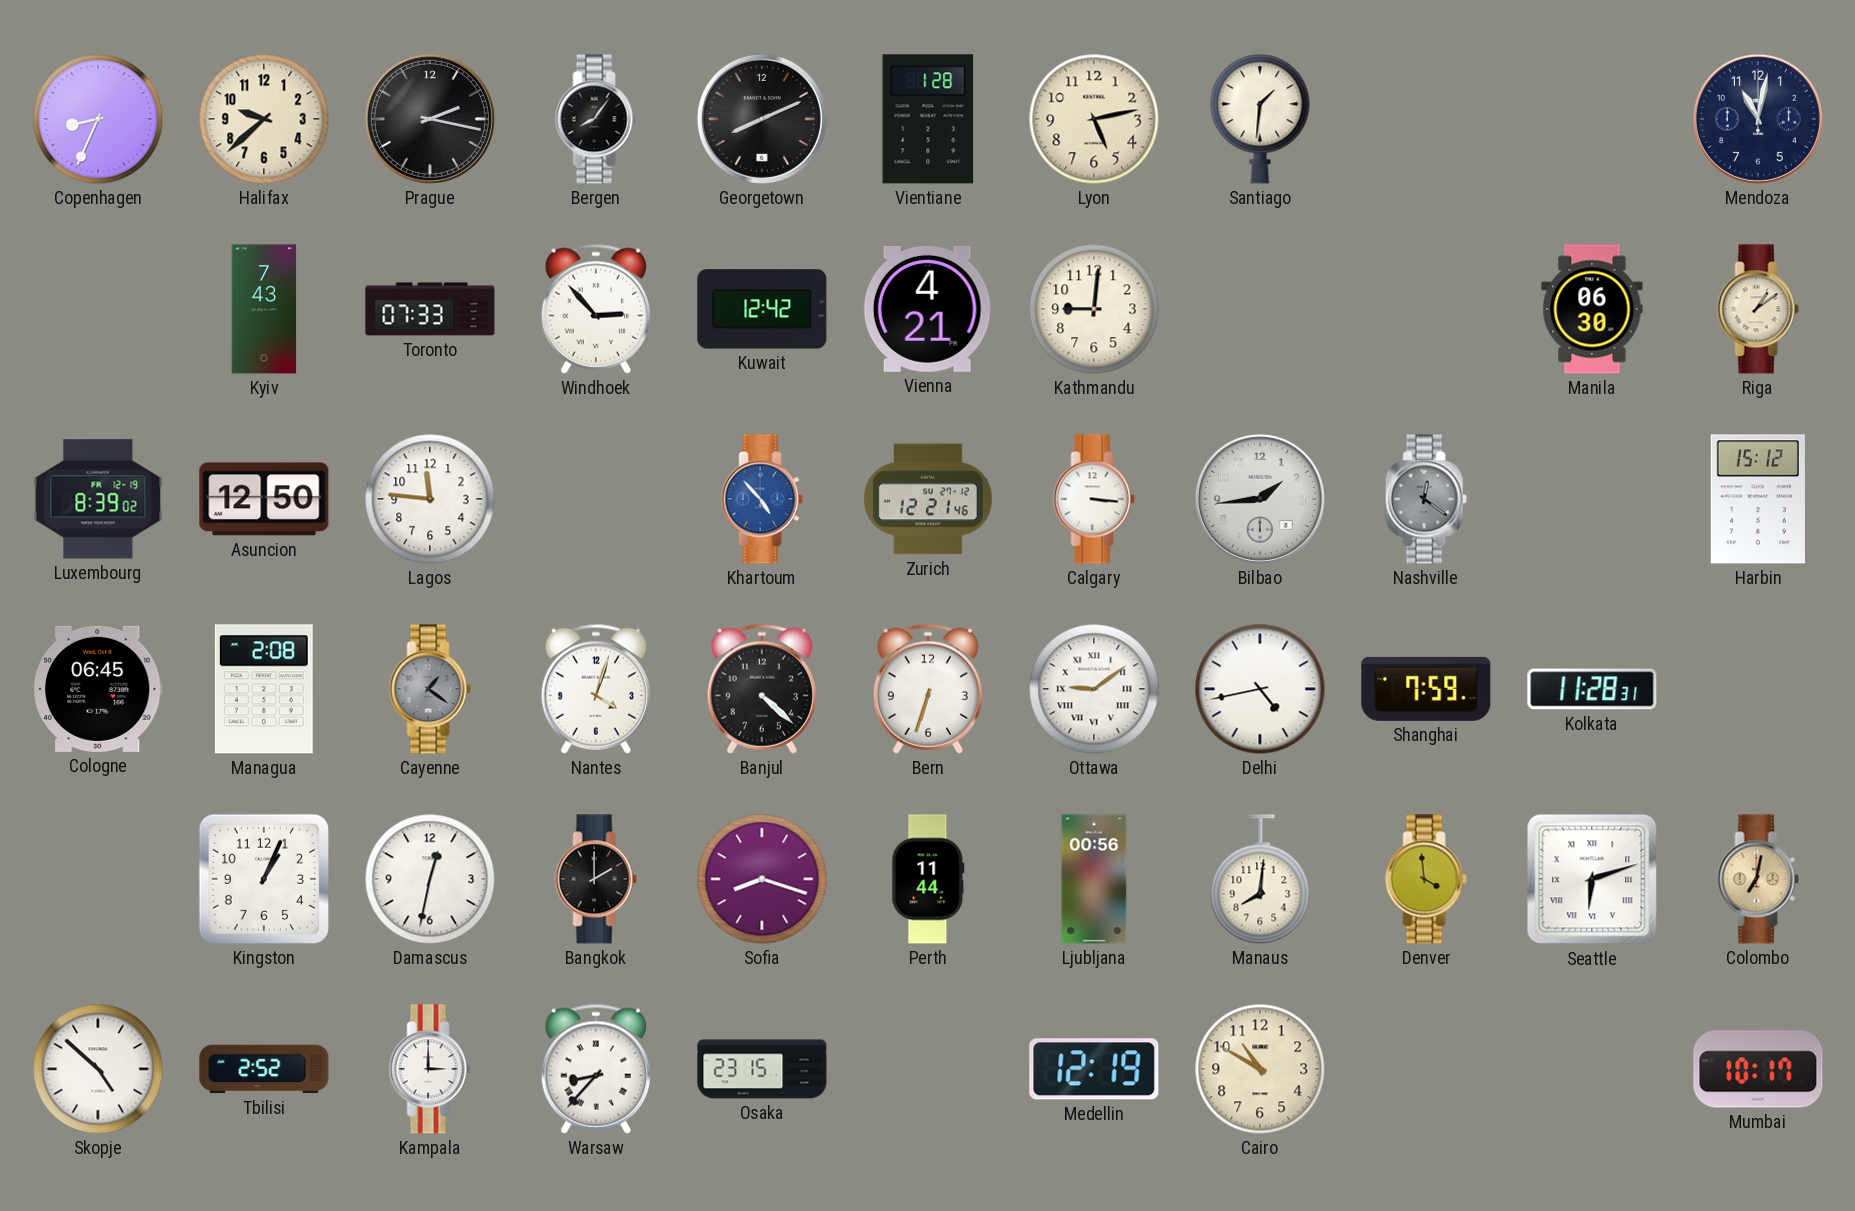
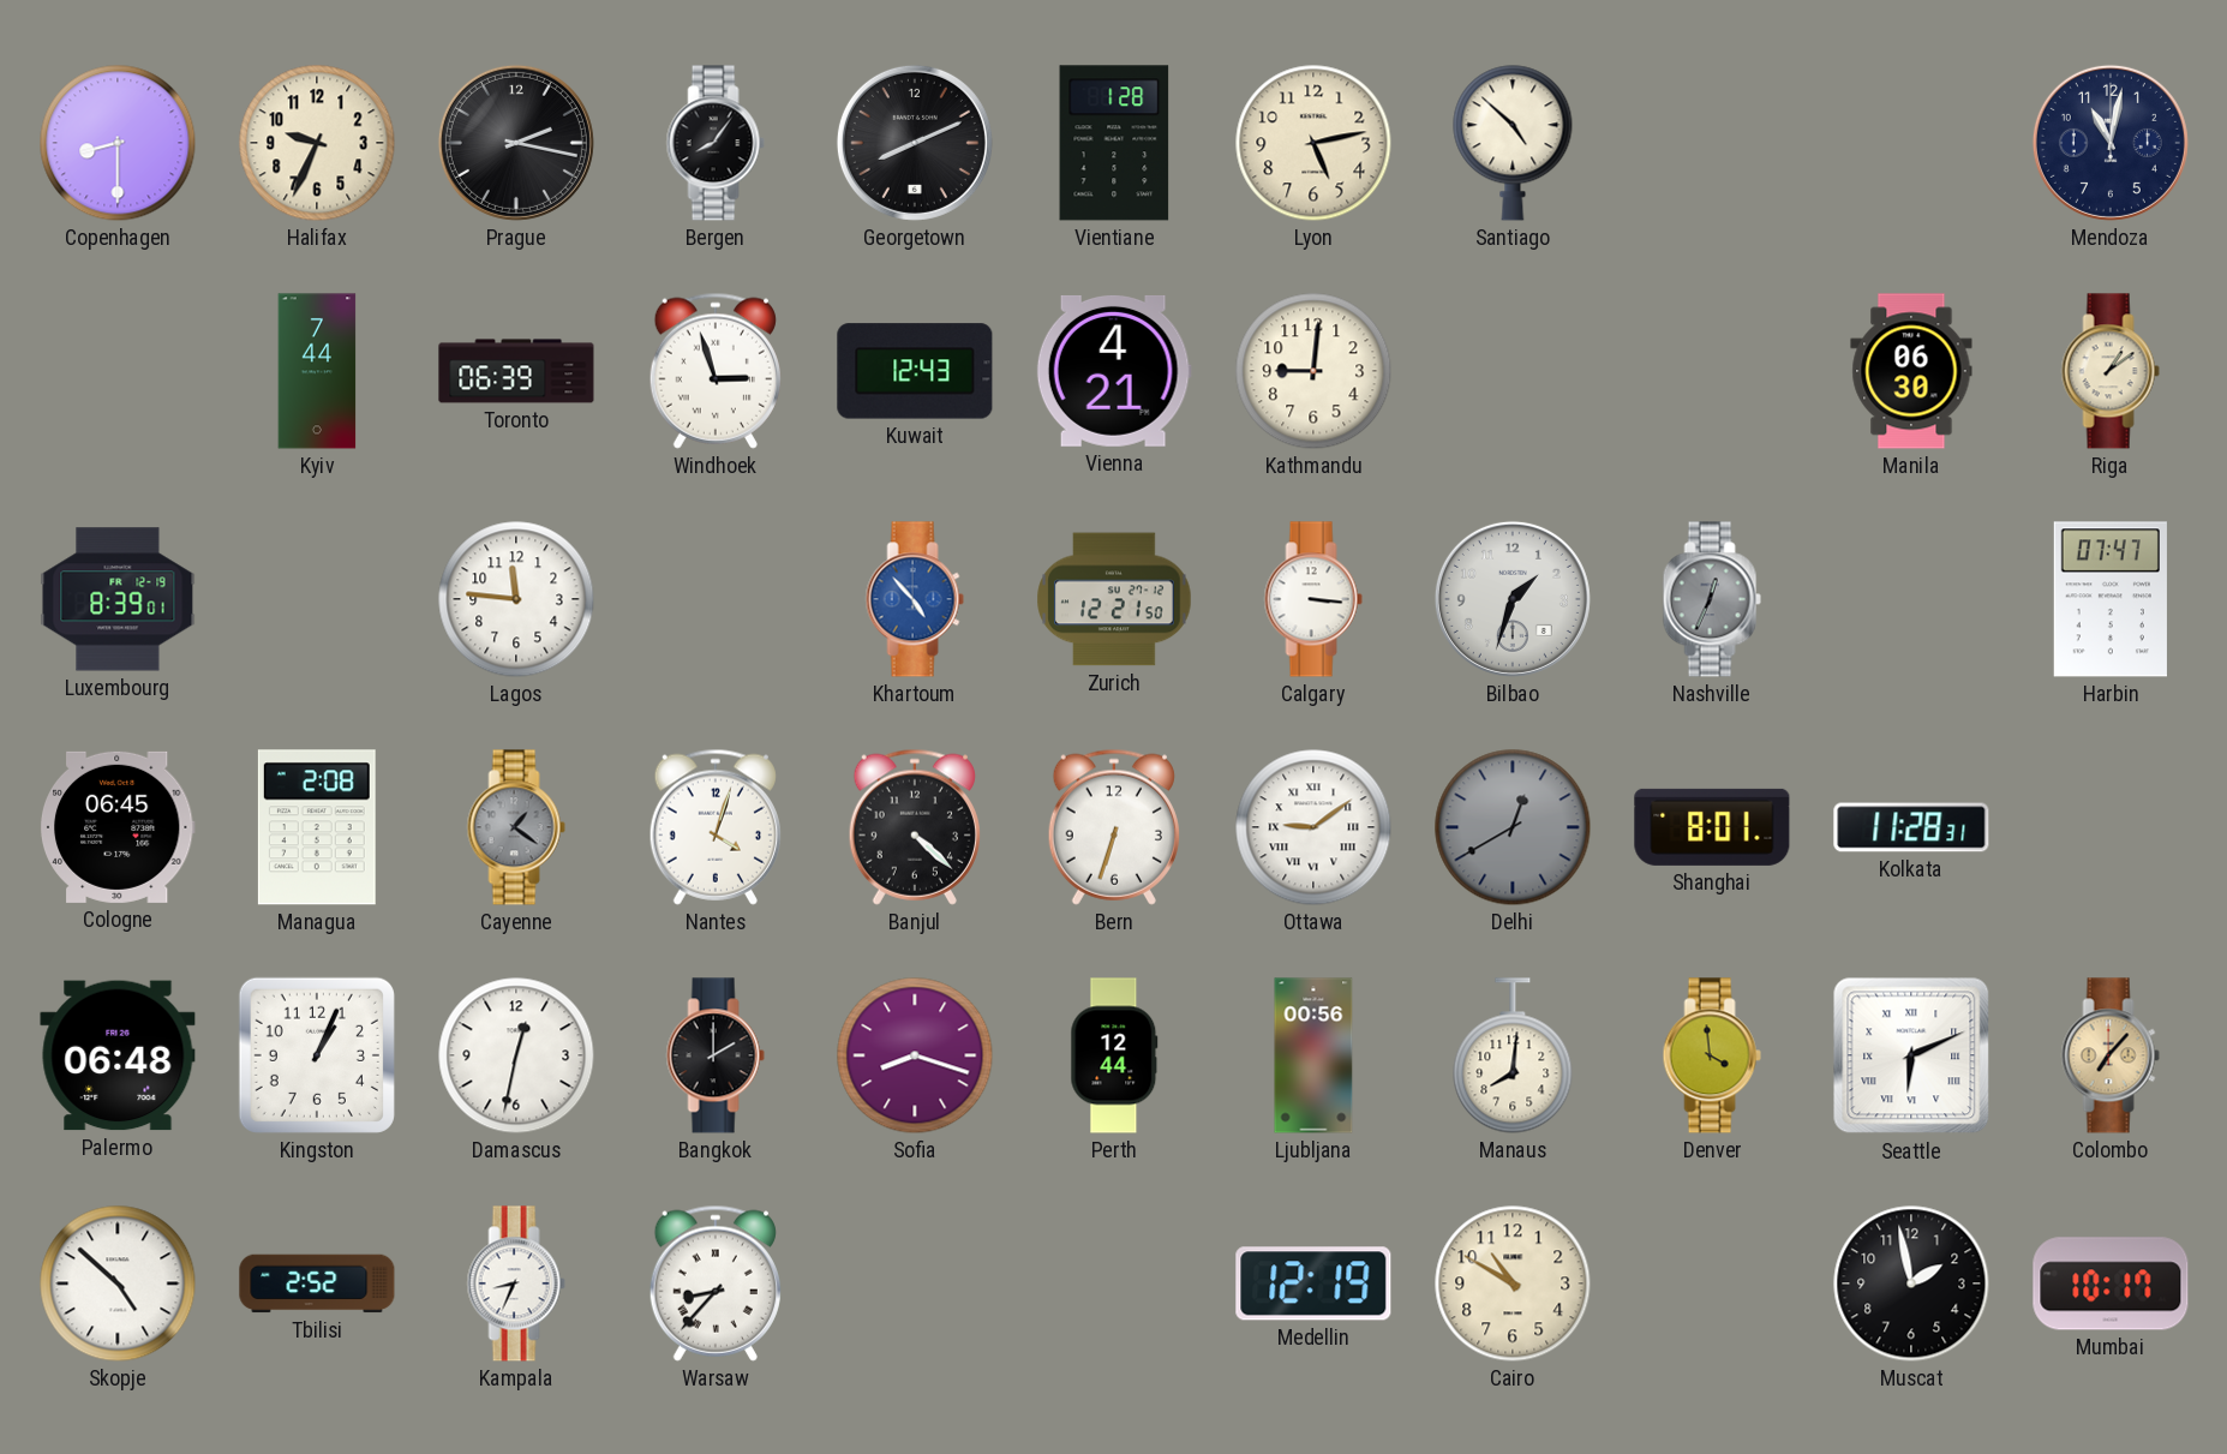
Copenhagen: 8:34 -> 8:30
Halifax: 9:38 -> 9:34
Santiago: 1:31 -> 4:52
Kyiv: 7:43 -> 7:44
Toronto: 07:33 -> 06:39
Windhoek: 2:53 -> 2:57
Kuwait: 12:42 -> 12:43
Luxembourg: 8:39:02 -> 8:39:01
Asuncion: 12:50 -> none
Zurich: 12:21:46 -> 12:21:50
Bilbao: 1:44 -> 1:33
Nashville: 12:21 -> 12:34
Harbin: 15:12 -> 07:47
Delhi: 4:43 -> 12:40
Delhi dial: white -> grey
Shanghai: 7:59 -> 8:01
Palermo: none -> 06:48
Perth: 11:44 -> 12:44
Seattle: 6:12 -> 6:11
Colombo: 7:02 -> 7:07
Kampala: 3:00 -> 8:34
Osaka: 23:15 -> none
Muscat: none -> 1:58
